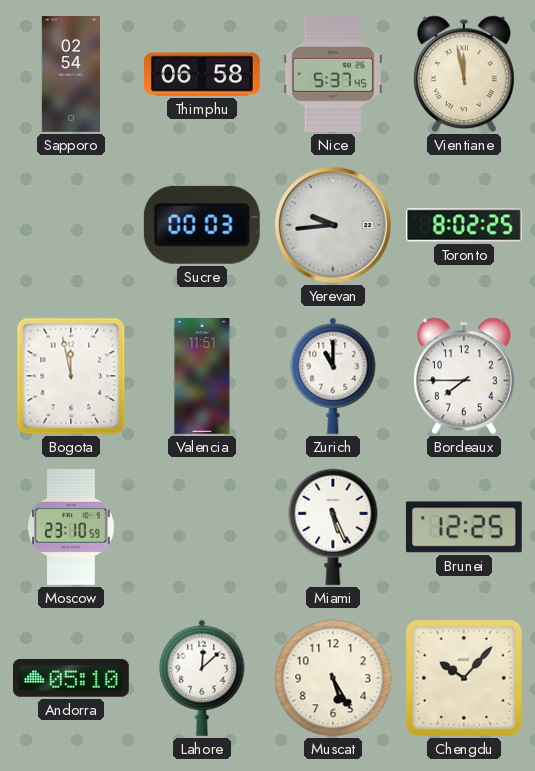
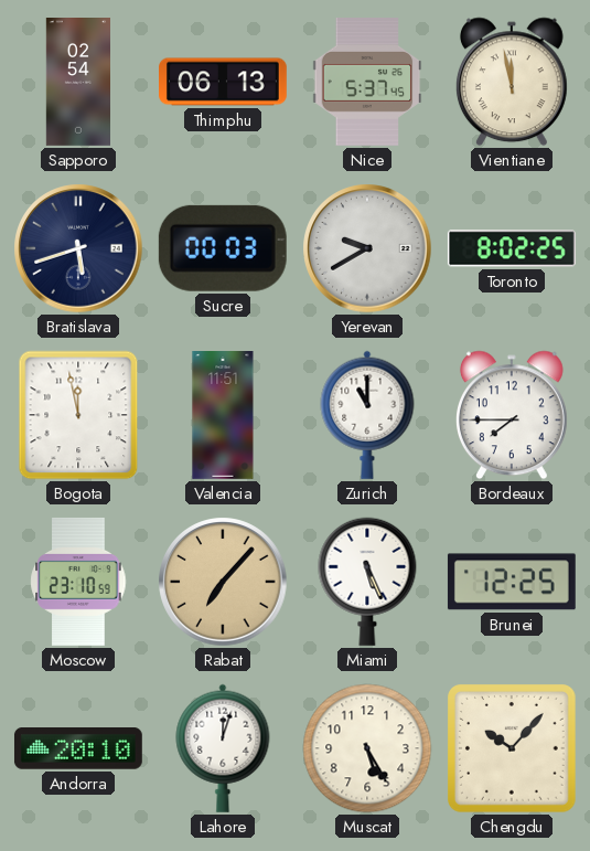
Thimphu: 06:58 -> 06:13
Bratislava: none -> 5:42
Yerevan: 9:44 -> 9:40
Rabat: none -> 7:07
Andorra: 05:10 -> 20:10
Lahore: 12:08 -> 12:03
